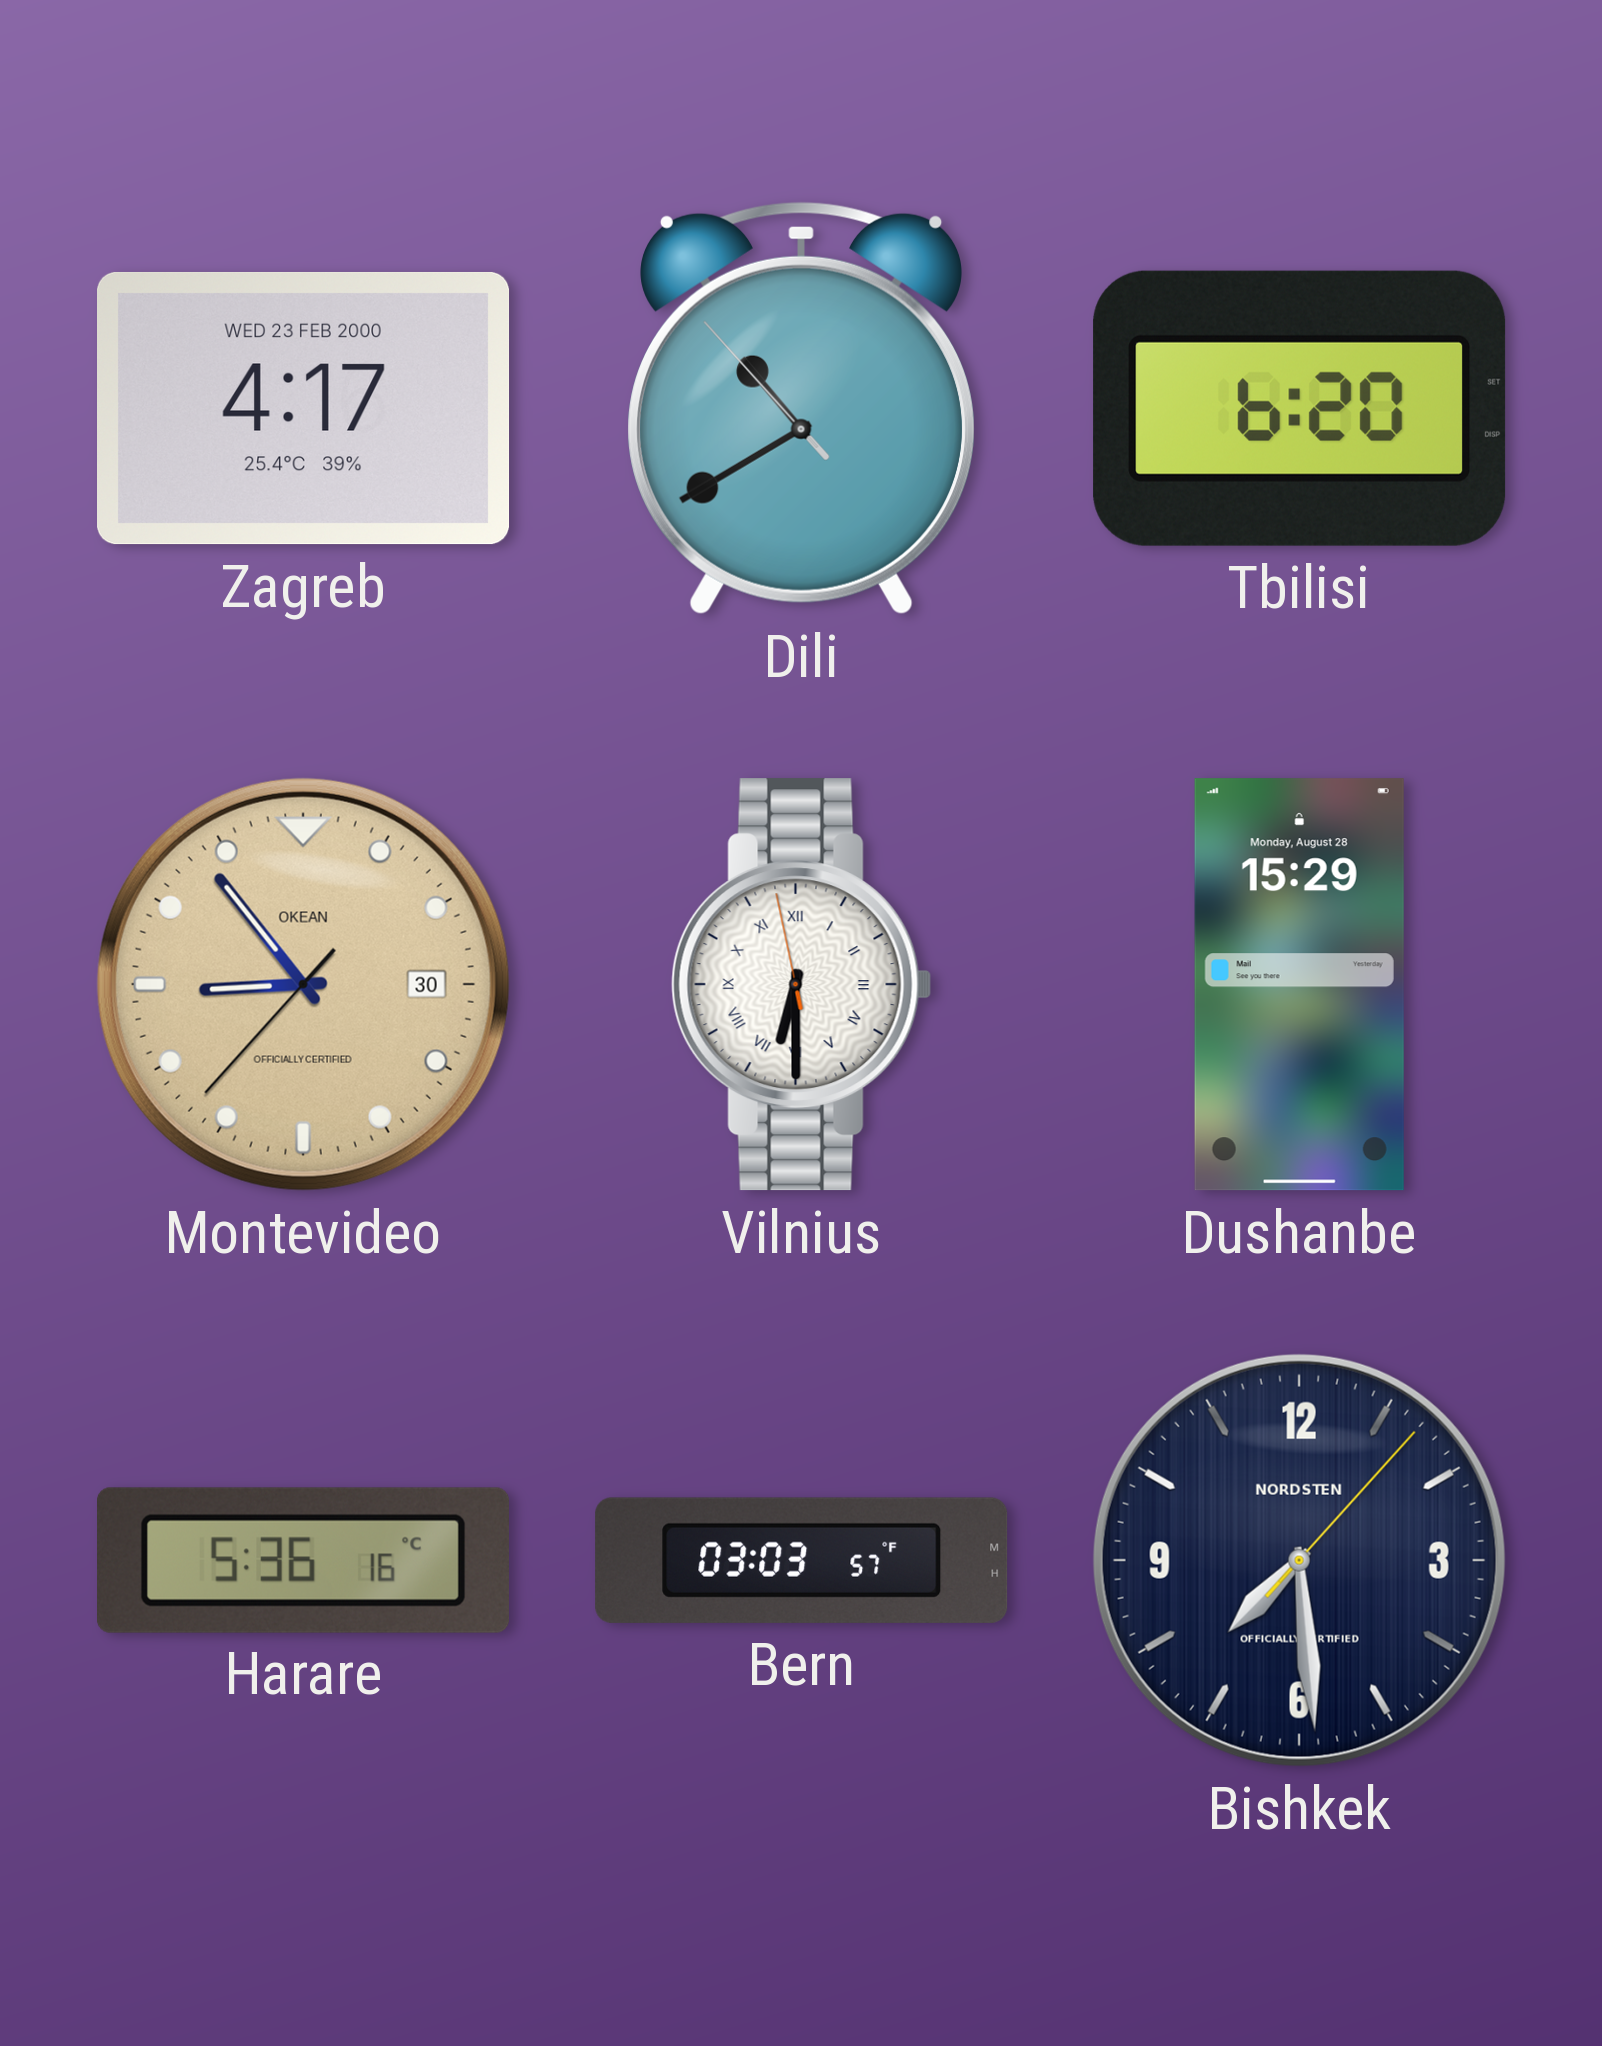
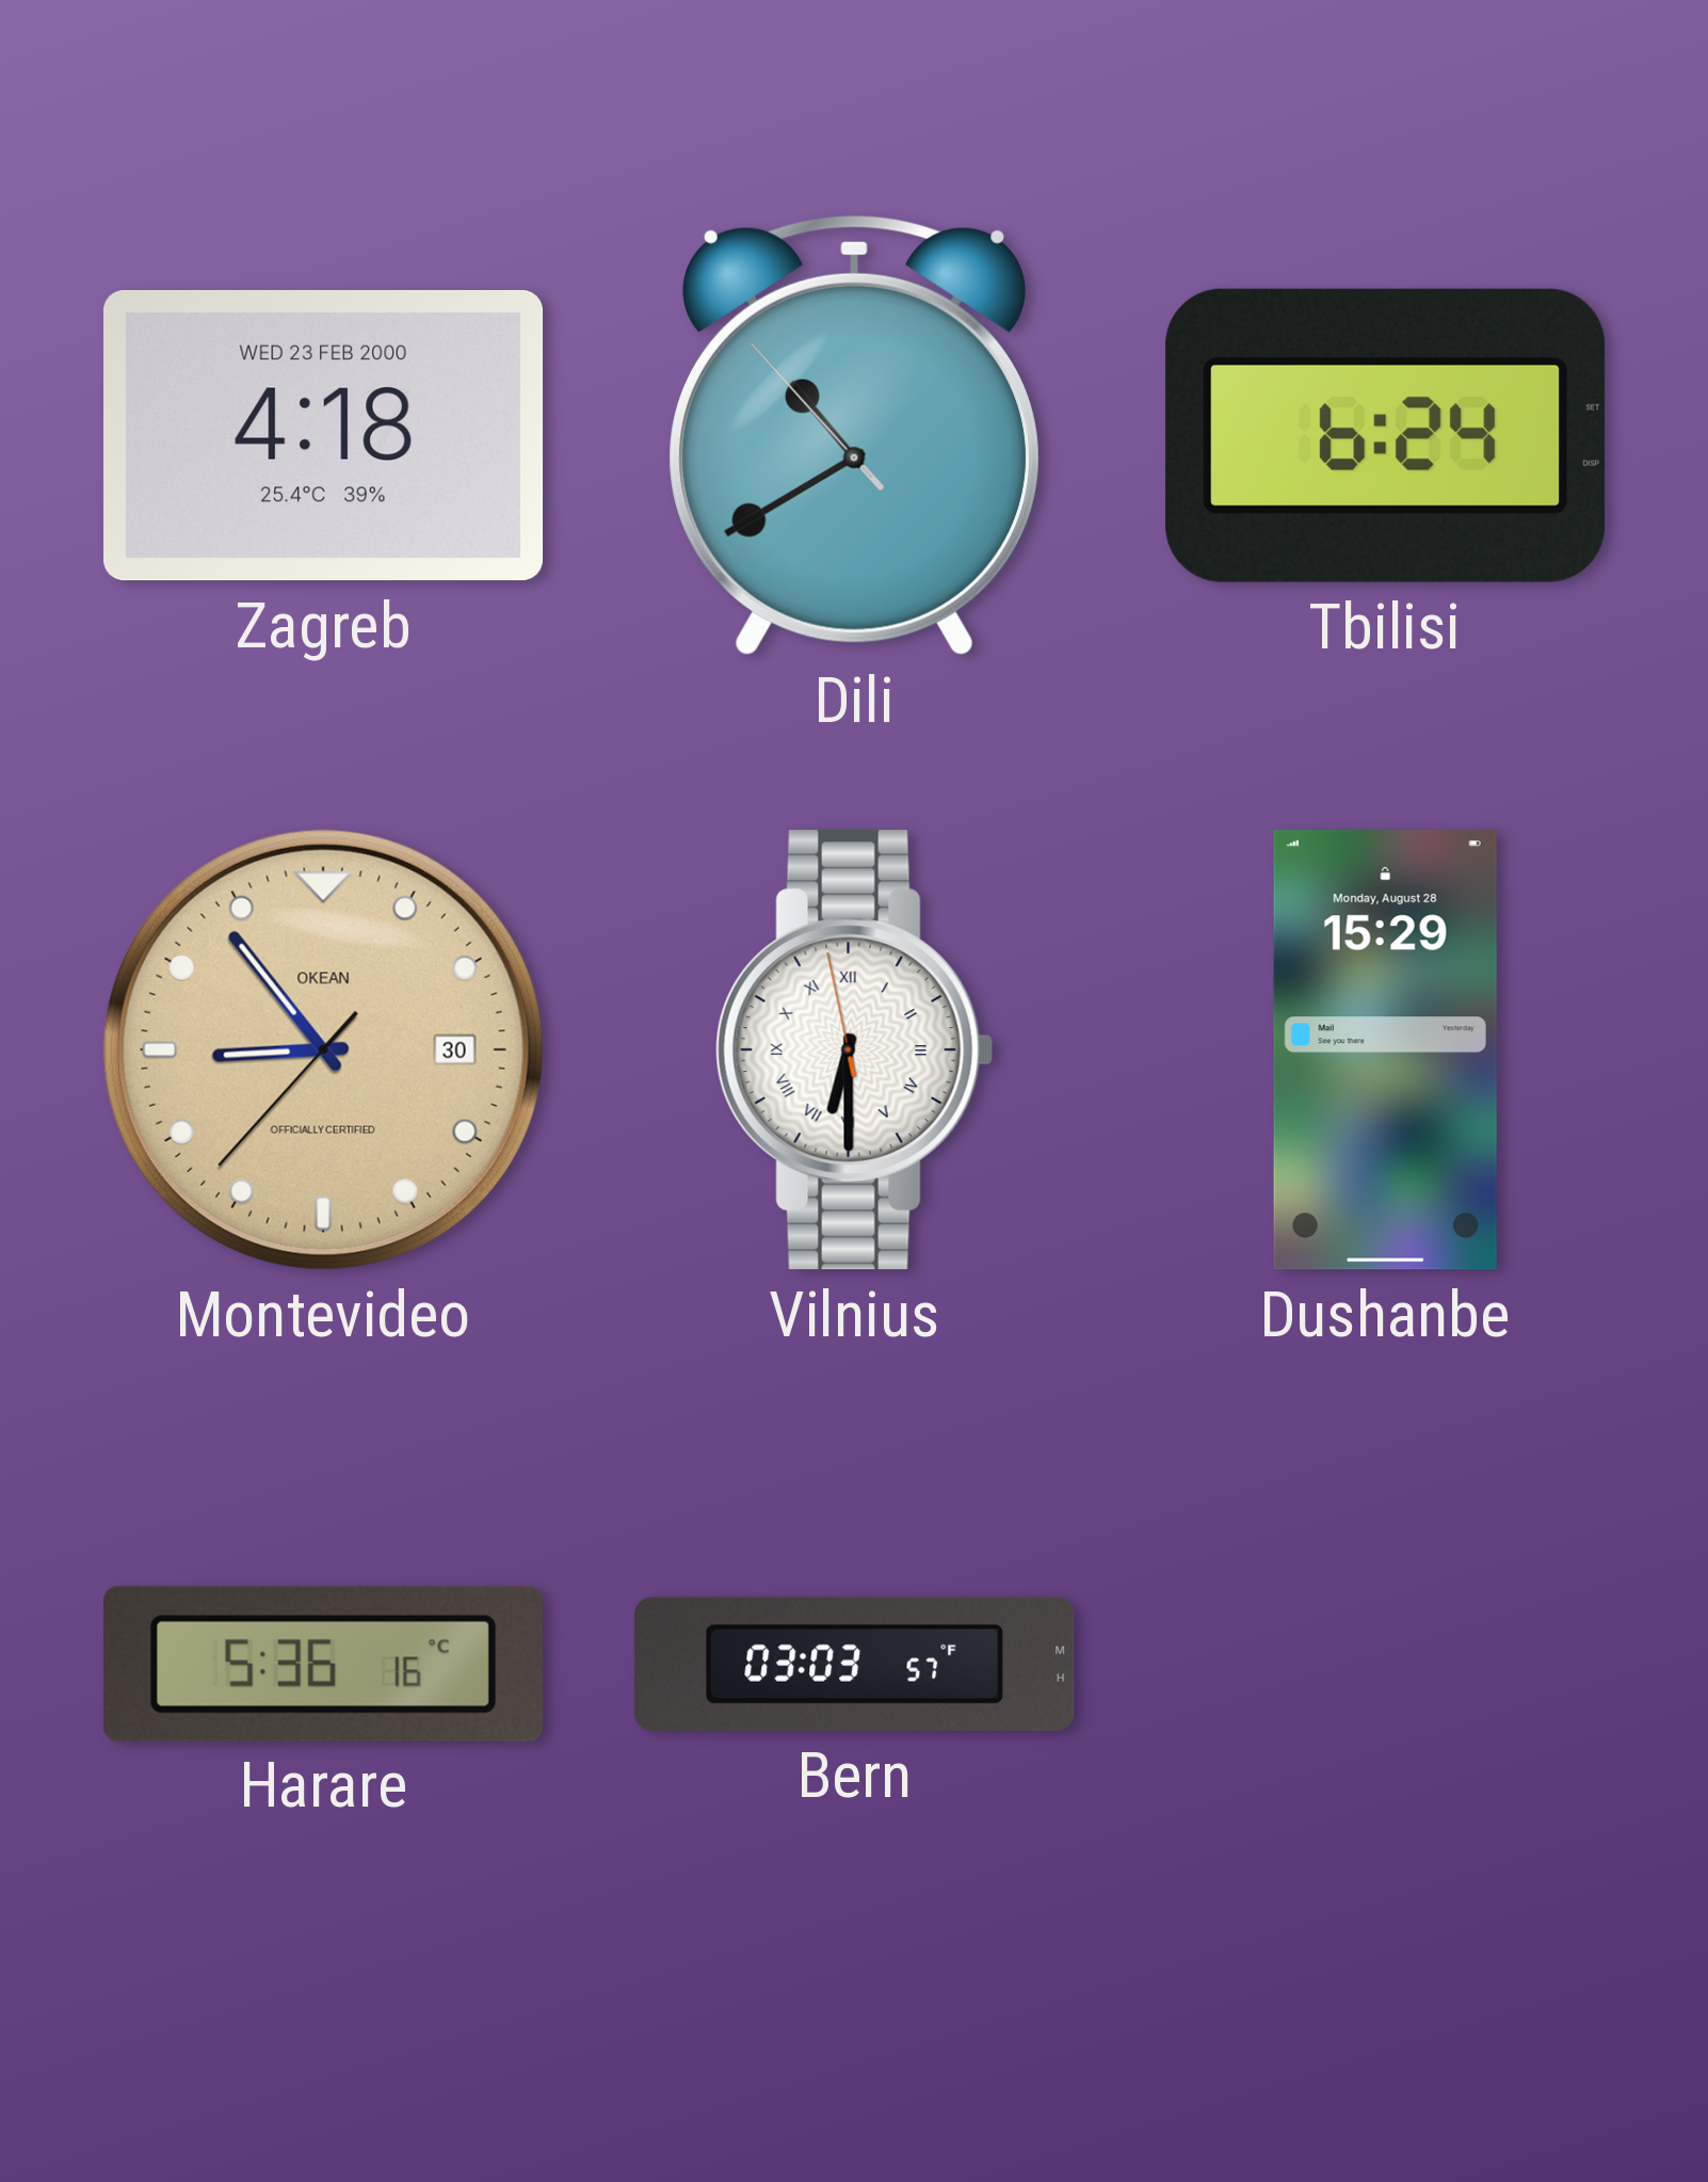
Zagreb: 4:17 -> 4:18
Tbilisi: 6:20 -> 6:24
Bishkek: 7:29 -> none
